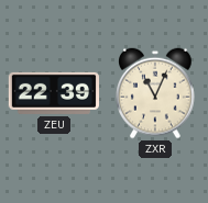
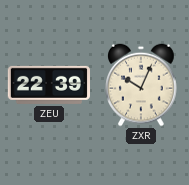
ZXR: 11:04 -> 10:04
